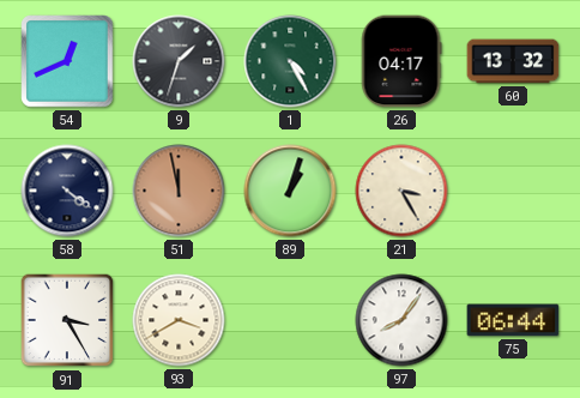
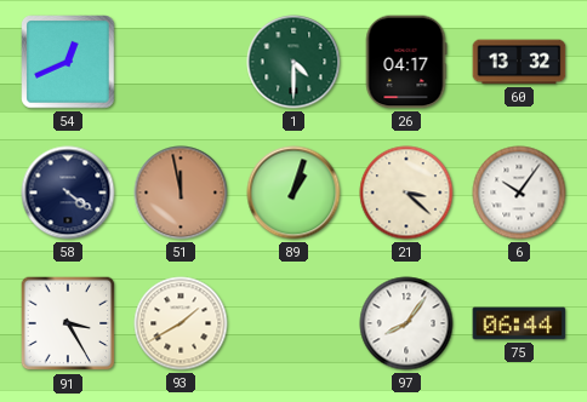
9: 1:33 -> none
1: 4:25 -> 4:30
21: 3:25 -> 3:22
6: none -> 10:06
93: 3:40 -> 1:40
